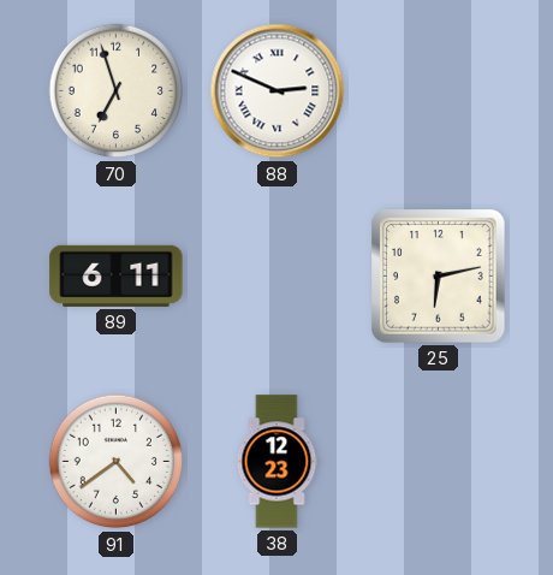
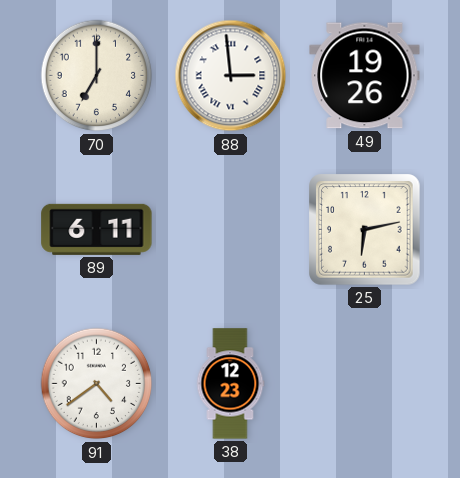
70: 6:57 -> 7:00
88: 2:49 -> 2:59
49: none -> 19:26
